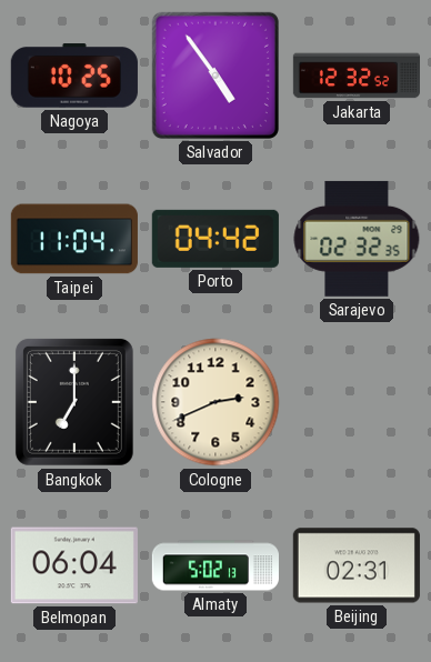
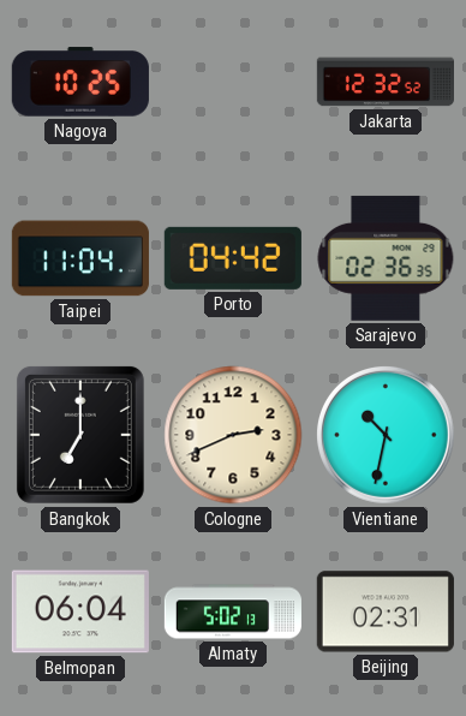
Salvador: 4:54 -> none
Sarajevo: 02:32 -> 02:36
Vientiane: none -> 10:32
